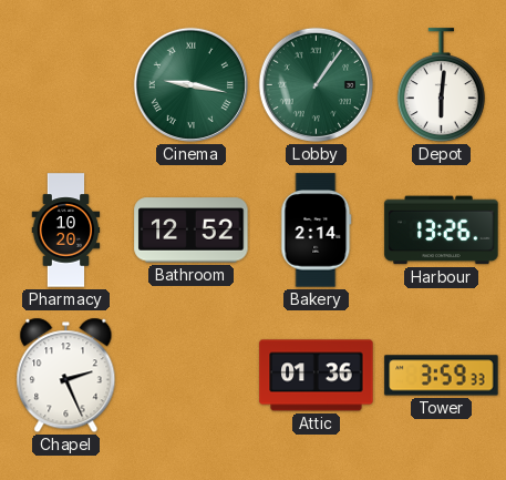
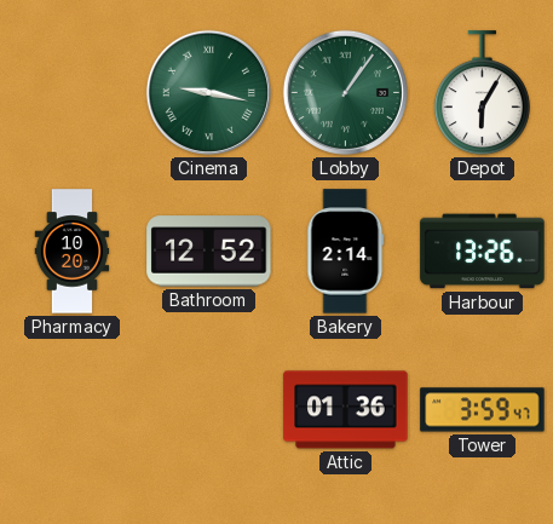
Depot: 6:01 -> 6:05
Chapel: 2:26 -> none
Tower: 3:59:33 -> 3:59:47
